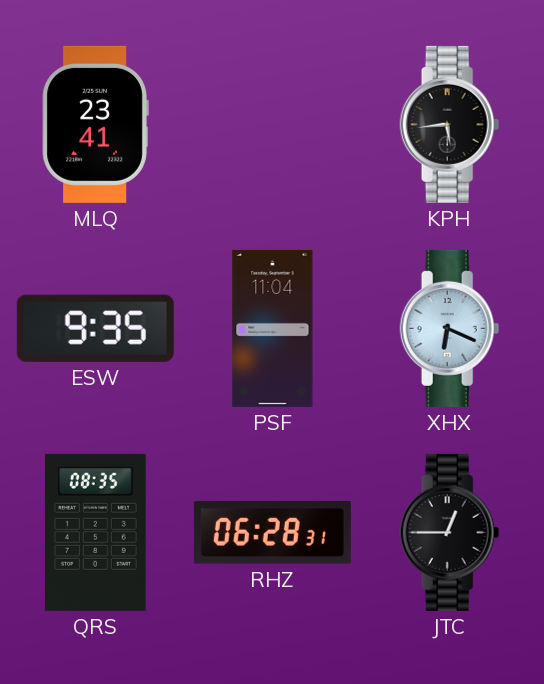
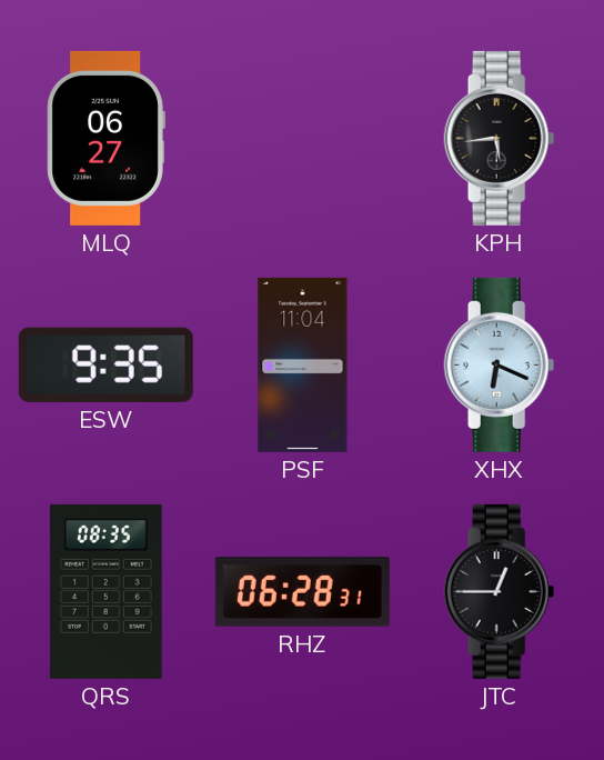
MLQ: 23:41 -> 06:27
